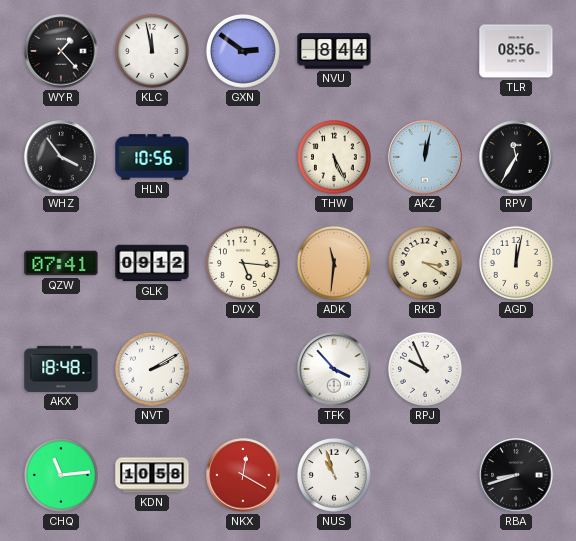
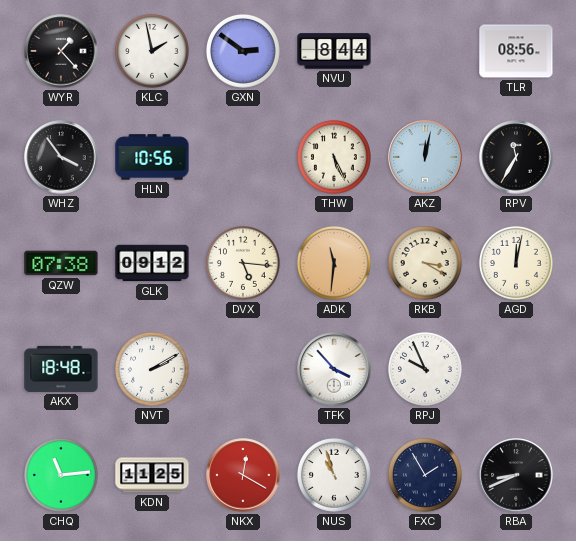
KLC: 11:58 -> 1:58
QZW: 07:41 -> 07:38
KDN: 10:58 -> 11:25
FXC: none -> 1:55
RBA: 8:42 -> 8:41
